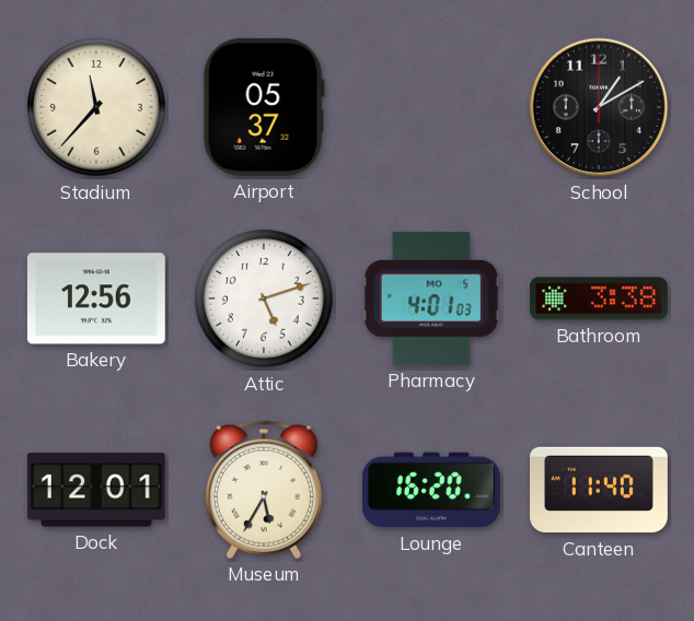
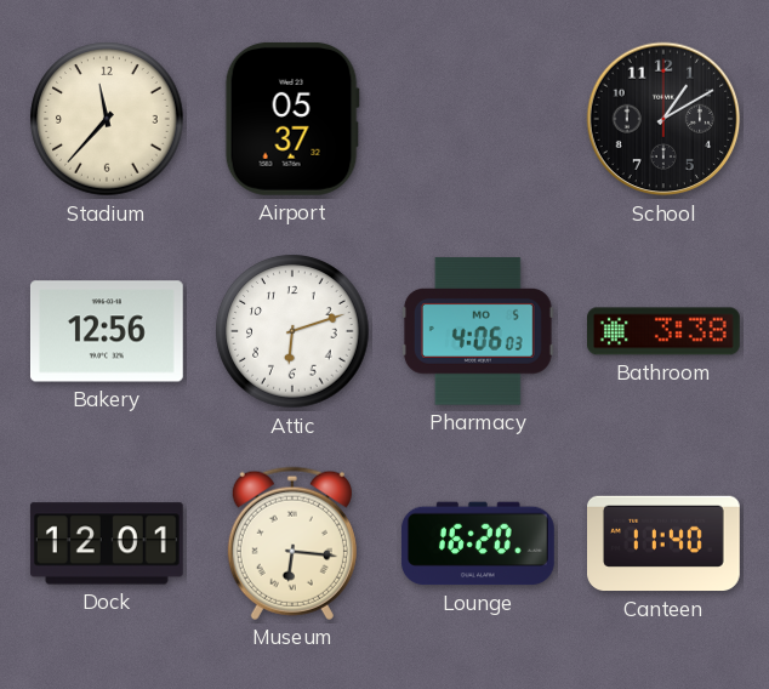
Attic: 5:12 -> 6:12
Pharmacy: 4:01 -> 4:06
Museum: 5:35 -> 6:16
